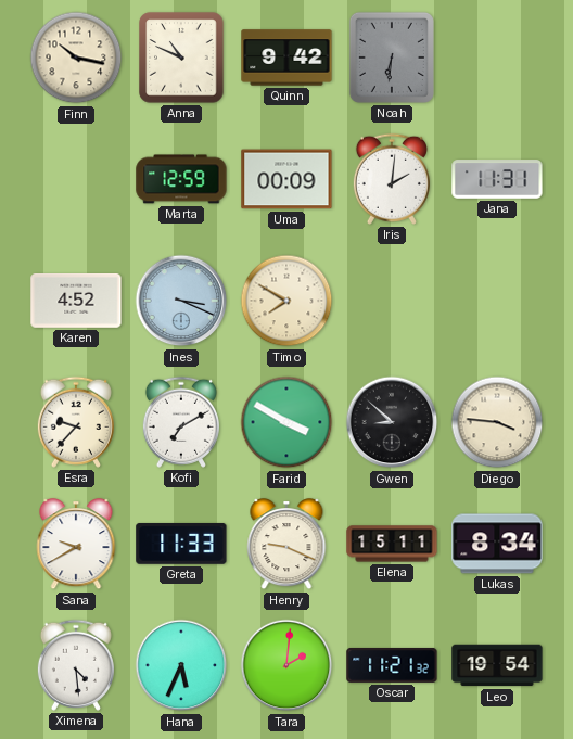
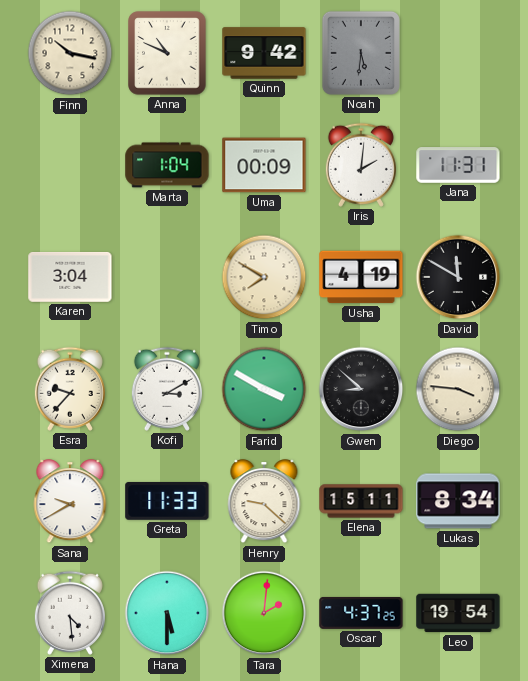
Noah: 6:31 -> 5:31
Marta: 12:59 -> 1:04
Karen: 4:52 -> 3:04
Ines: 3:19 -> none
Usha: none -> 4:19
David: none -> 11:50
Kofi: 7:10 -> 3:10
Henry: 9:19 -> 9:22
Hana: 5:34 -> 5:30
Oscar: 11:21 -> 4:37
